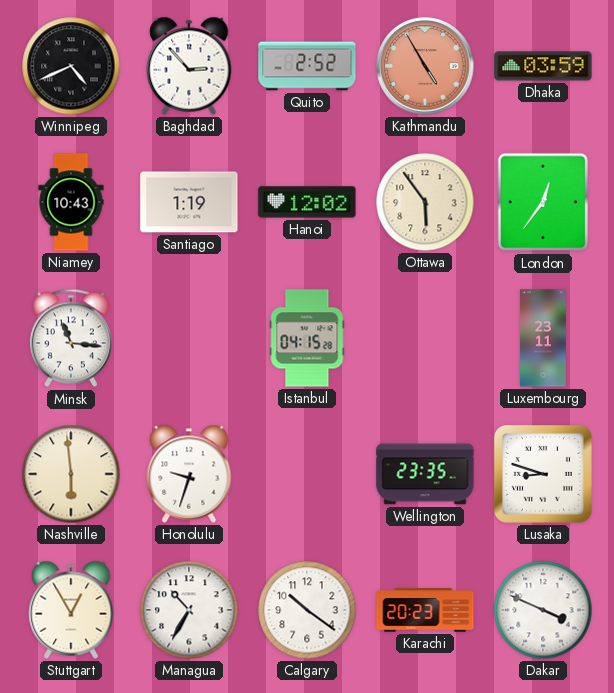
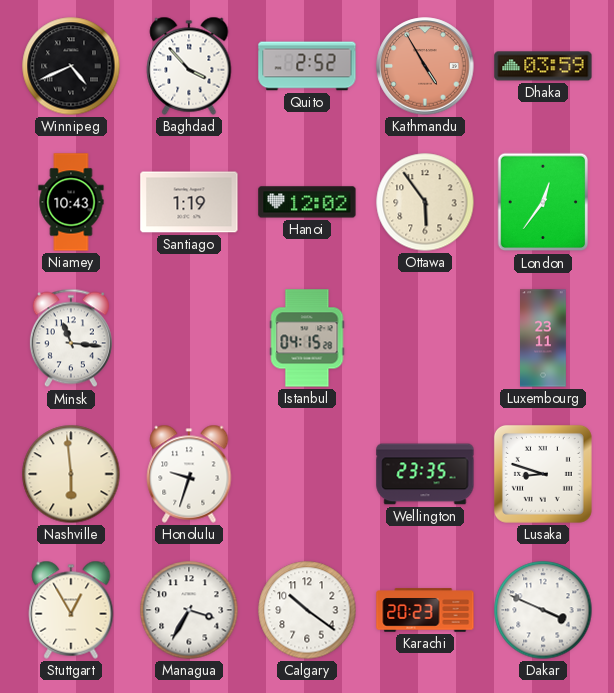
Baghdad: 2:53 -> 3:53
Managua: 10:35 -> 3:35
